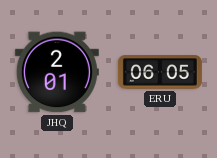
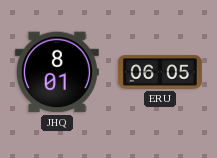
JHQ: 2:01 -> 8:01
